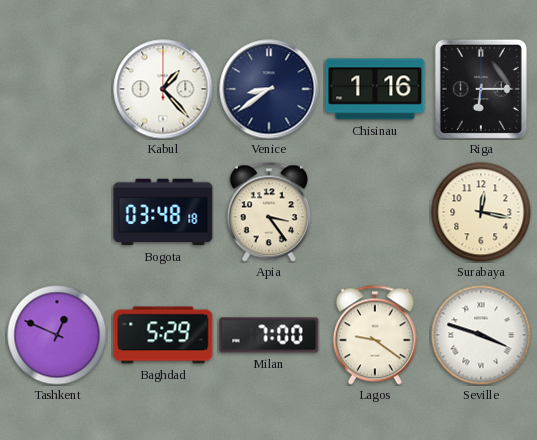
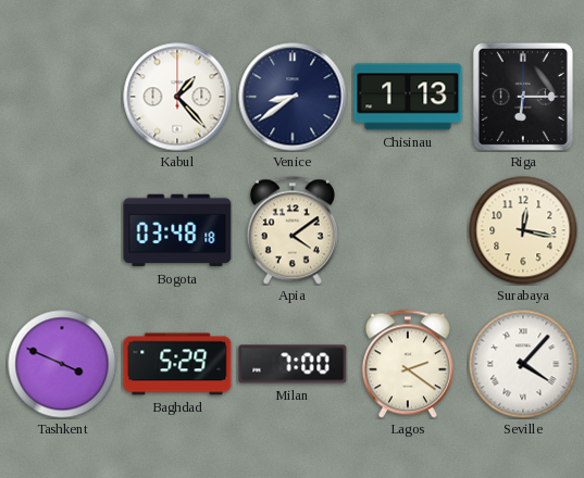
Chisinau: 1:16 -> 1:13
Apia: 3:24 -> 4:09
Tashkent: 12:49 -> 3:49
Lagos: 9:21 -> 2:21
Seville: 3:48 -> 4:07
